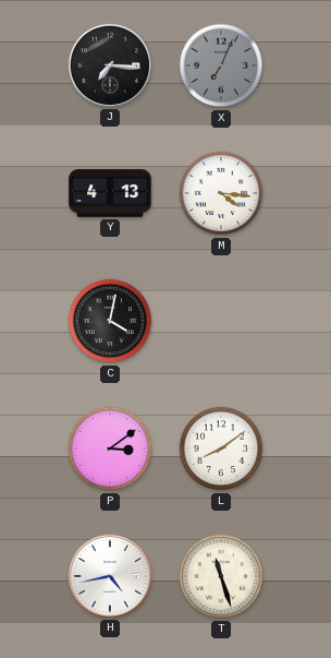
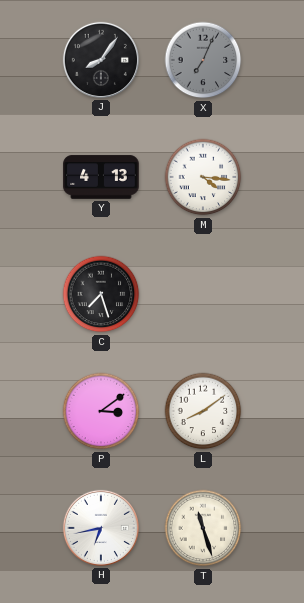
J: 7:16 -> 8:06
C: 4:02 -> 7:27
H: 4:43 -> 6:43
